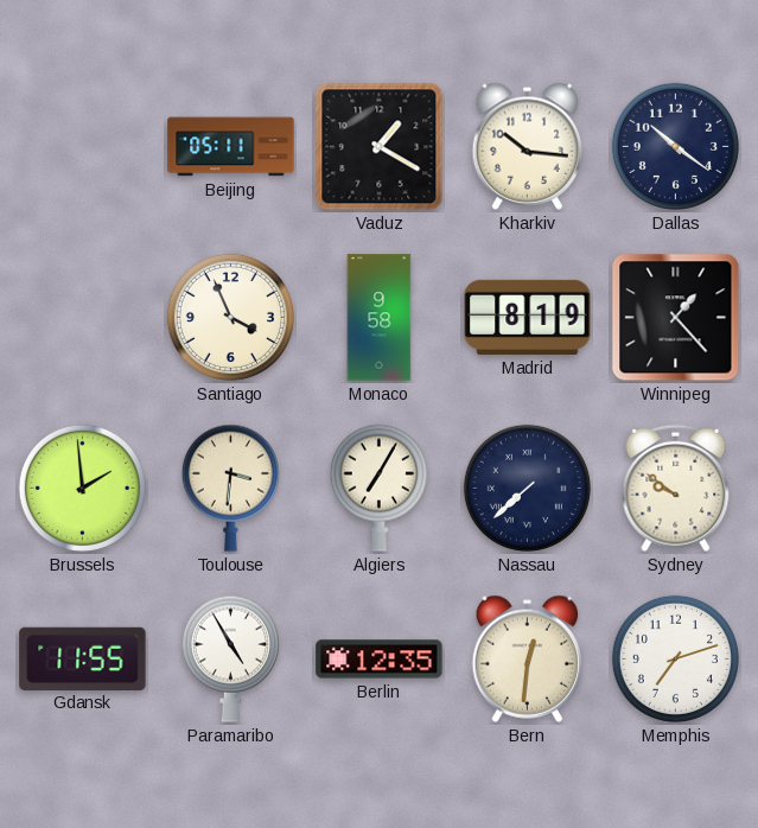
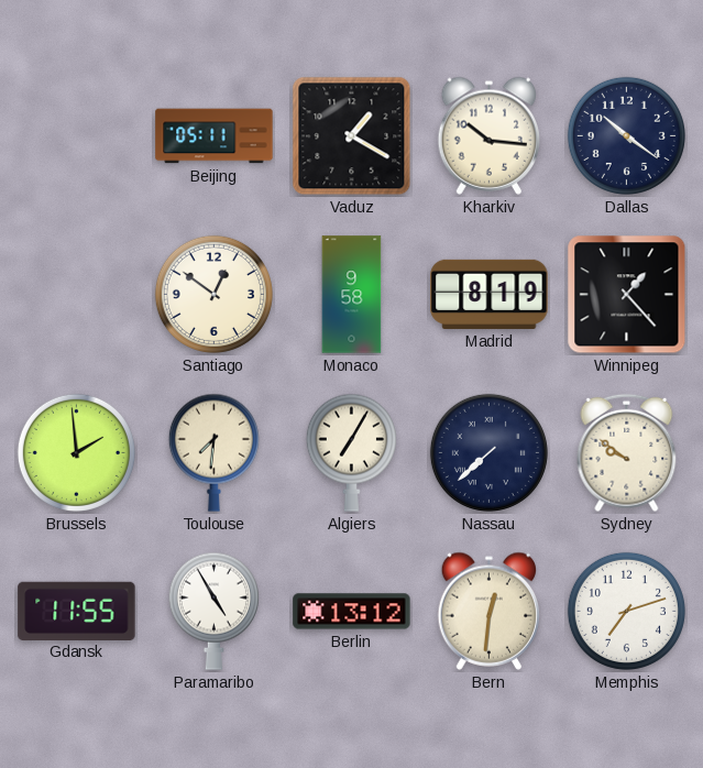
Santiago: 3:56 -> 12:51
Toulouse: 3:31 -> 7:31
Berlin: 12:35 -> 13:12
